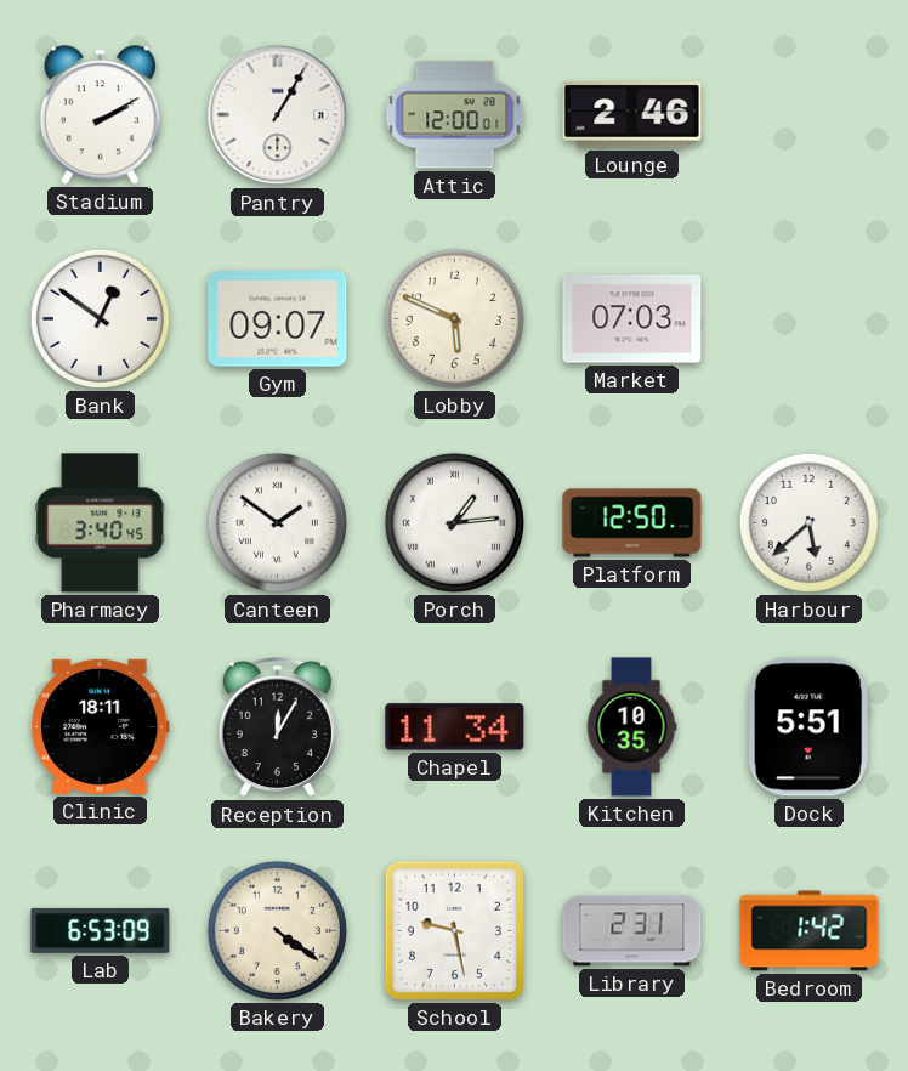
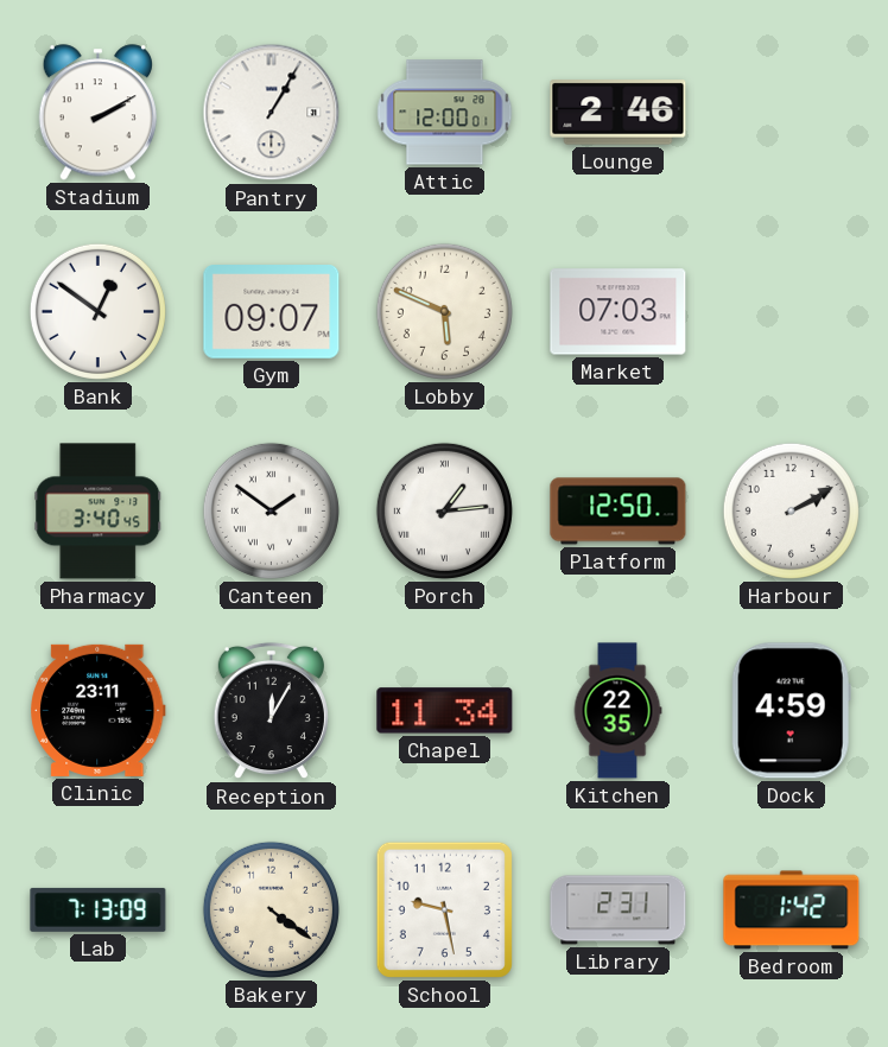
Harbour: 5:38 -> 2:10
Clinic: 18:11 -> 23:11
Kitchen: 10:35 -> 22:35
Dock: 5:51 -> 4:59
Lab: 6:53 -> 7:13
